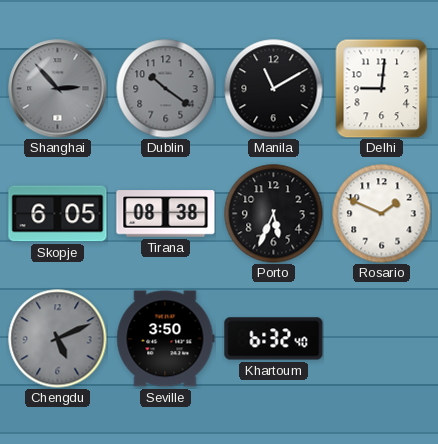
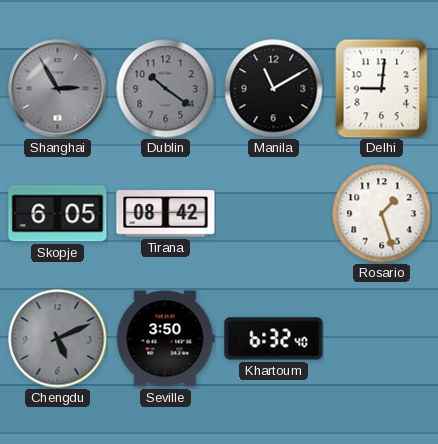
Shanghai: 2:53 -> 2:55
Tirana: 08:38 -> 08:42
Porto: 5:34 -> none
Rosario: 1:49 -> 1:27
